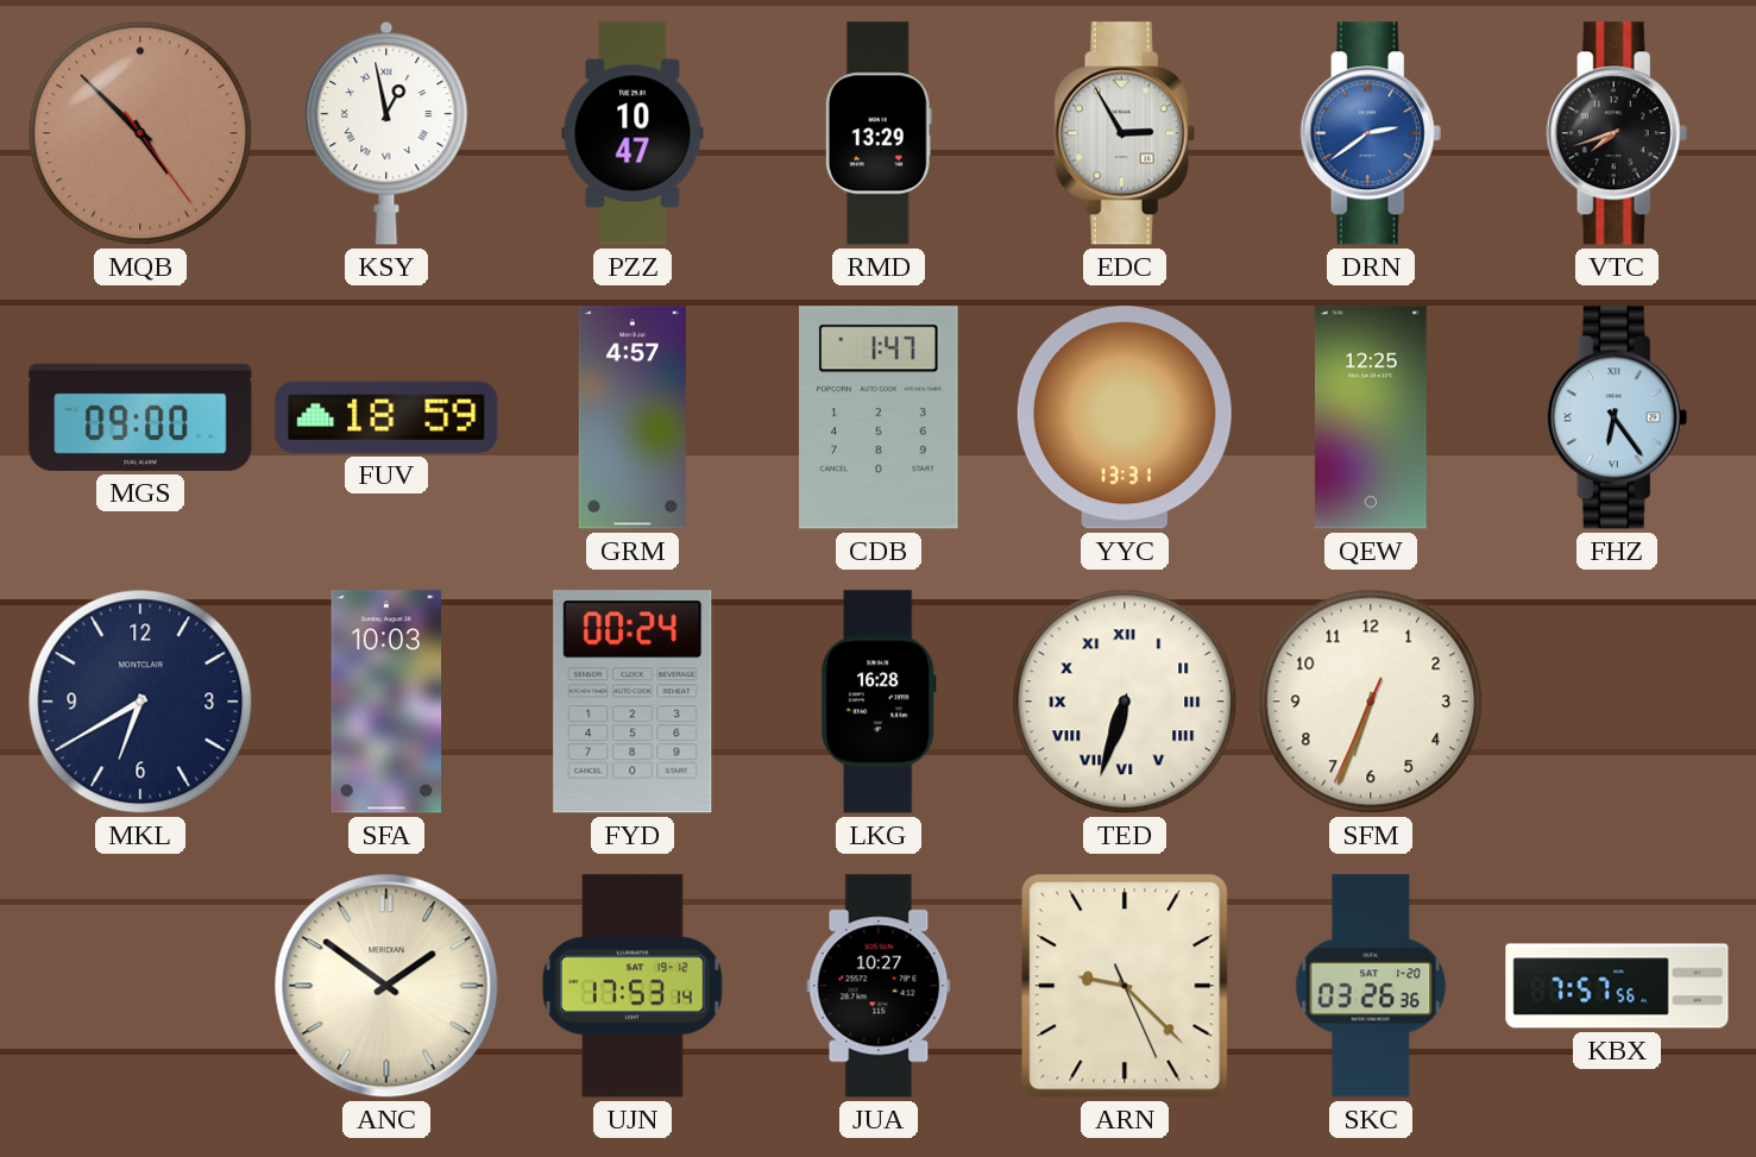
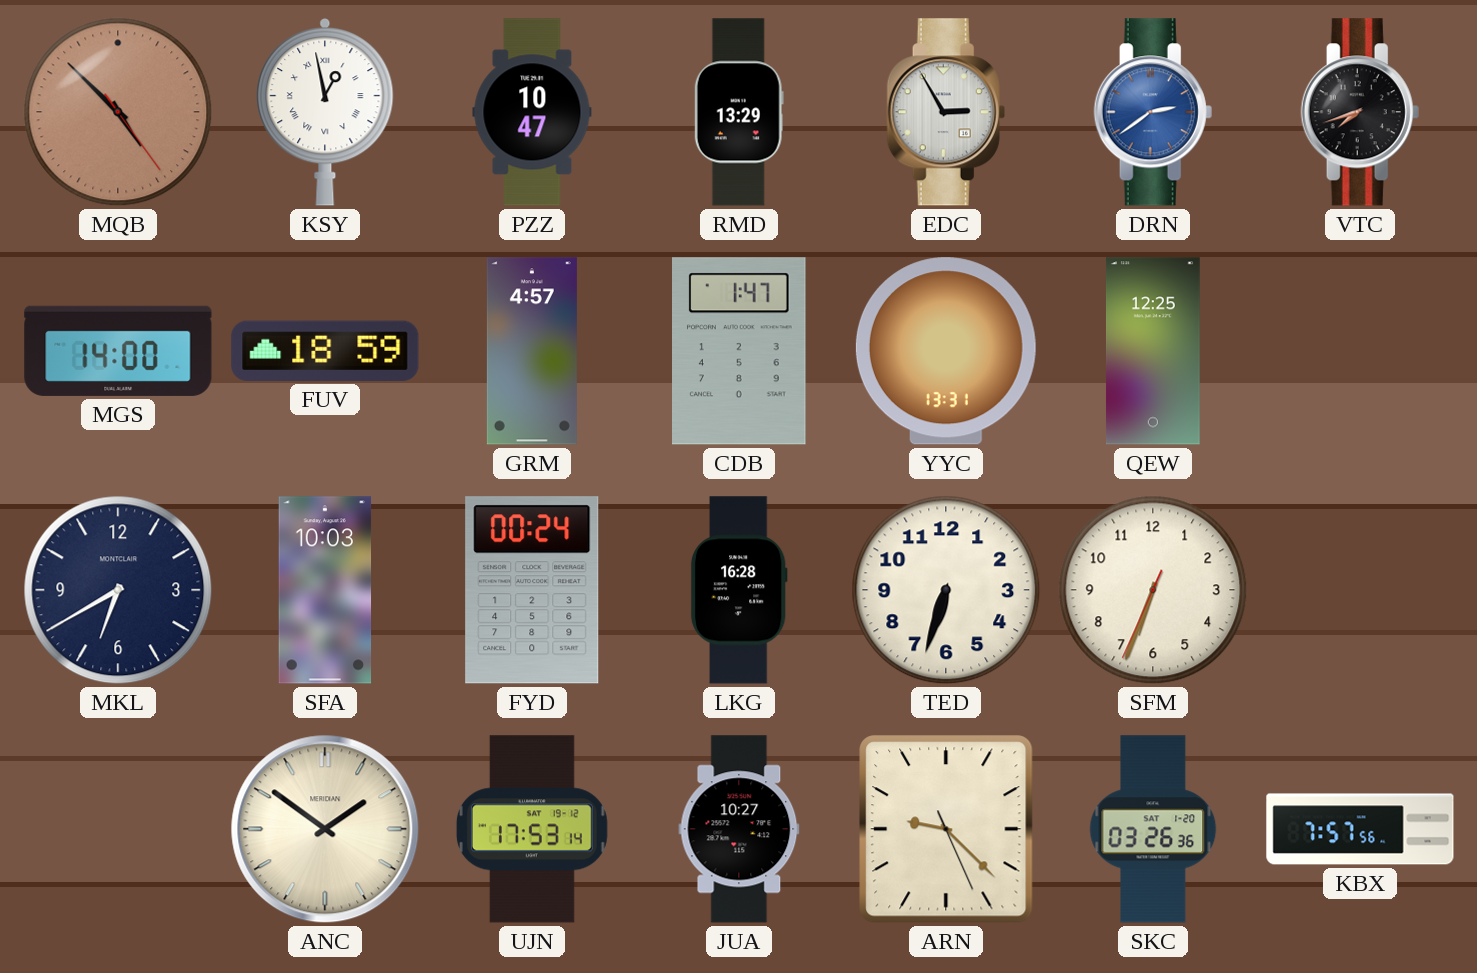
MGS: 09:00 -> 14:00
FHZ: 6:24 -> none
TED numerals: Roman -> Arabic
